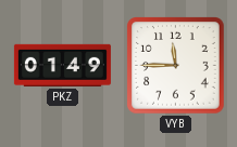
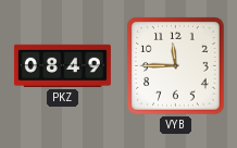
PKZ: 01:49 -> 08:49
